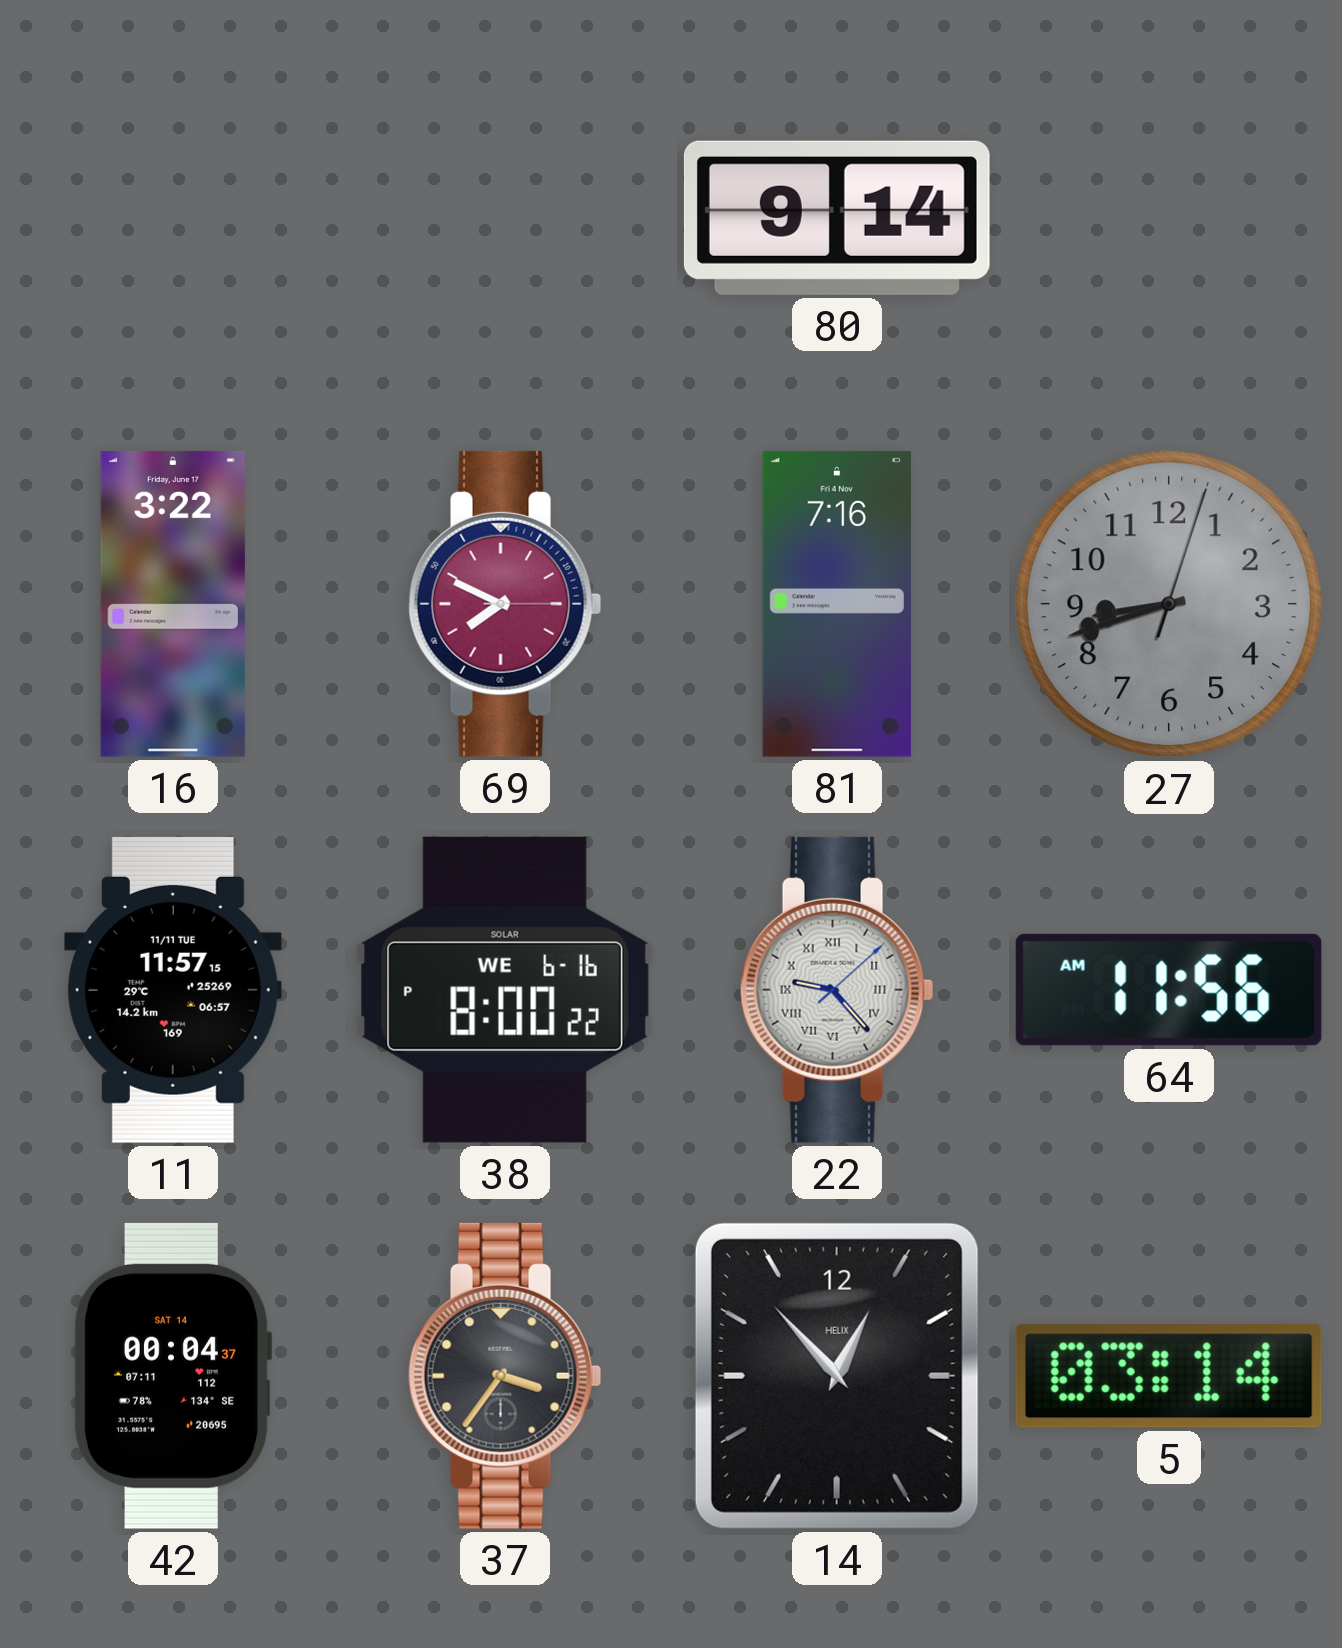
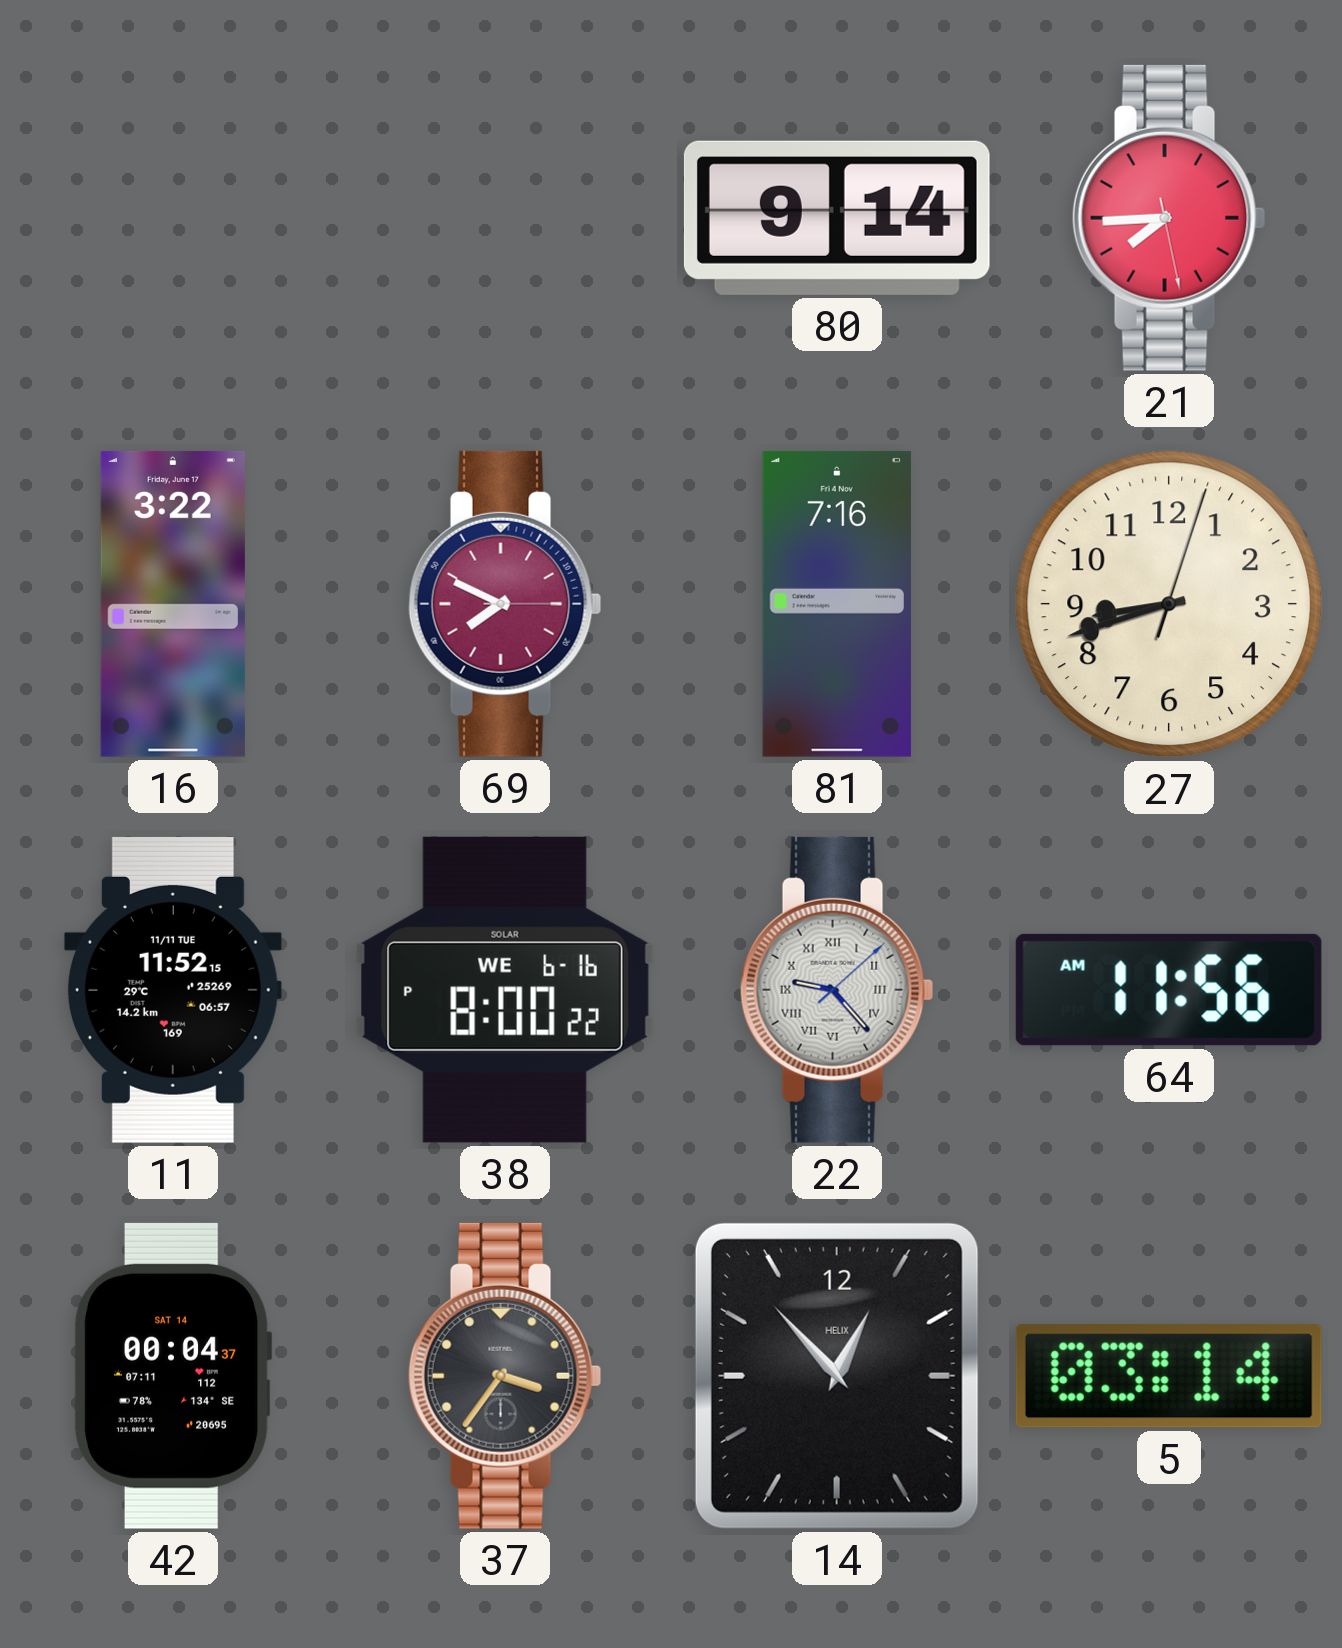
21: none -> 7:44
27 dial: grey -> cream
11: 11:57 -> 11:52
